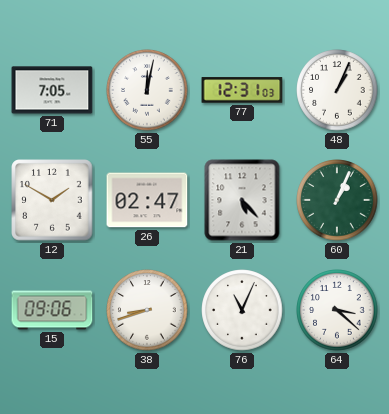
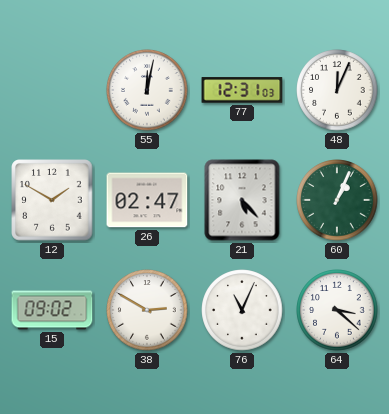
71: 7:05 -> none
48: 1:04 -> 12:04
15: 09:06 -> 09:02
38: 8:42 -> 2:50
